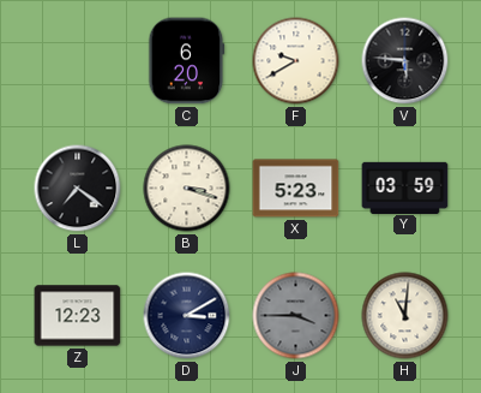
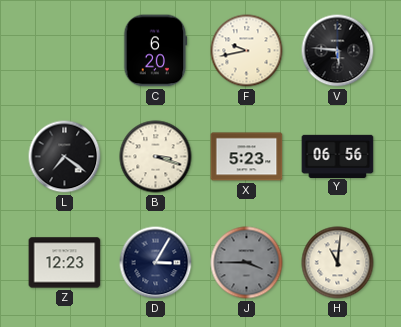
F: 9:40 -> 9:43
Y: 03:59 -> 06:56
D: 3:10 -> 3:05
